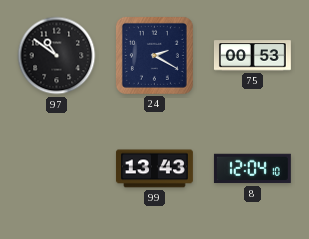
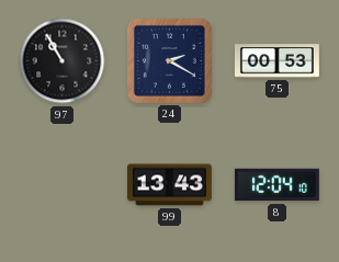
97: 10:51 -> 10:55
